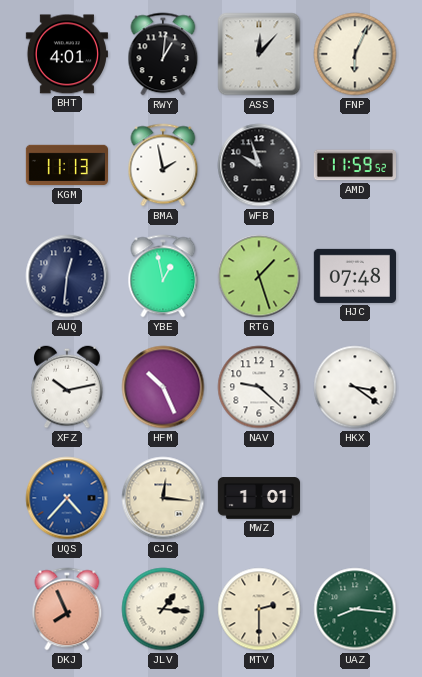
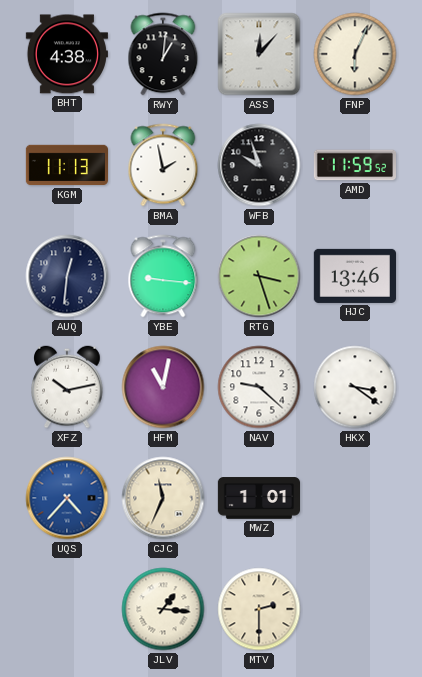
BHT: 4:01 -> 4:38
YBE: 12:58 -> 9:16
RTG: 1:27 -> 3:27
HJC: 07:48 -> 13:46
HFM: 10:26 -> 11:02
CJC: 12:16 -> 11:34
DKJ: 7:56 -> none
UAZ: 8:16 -> none
